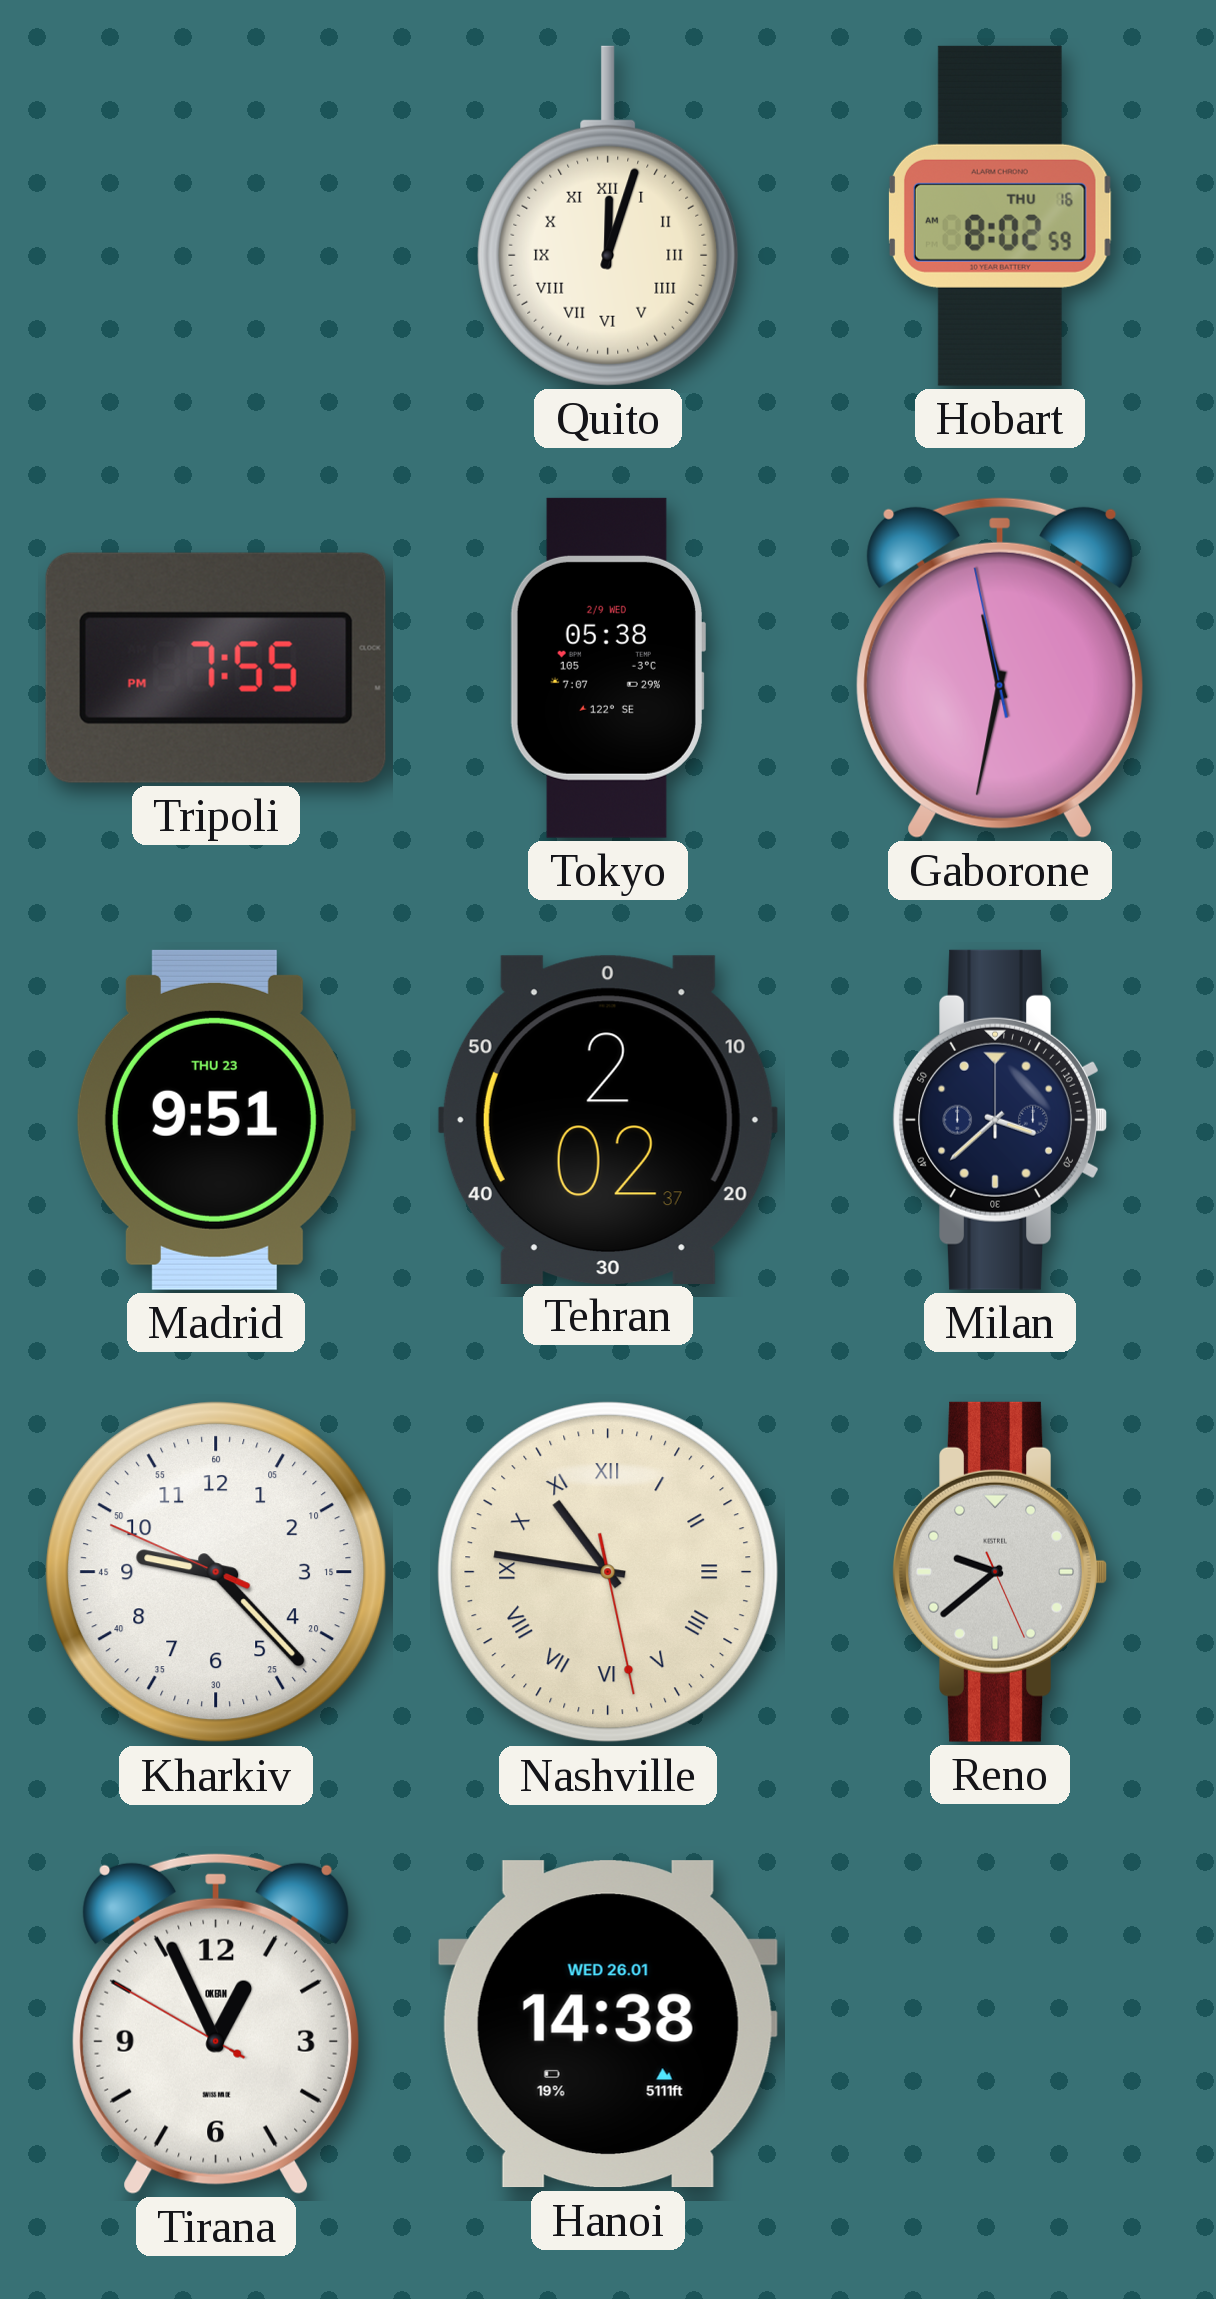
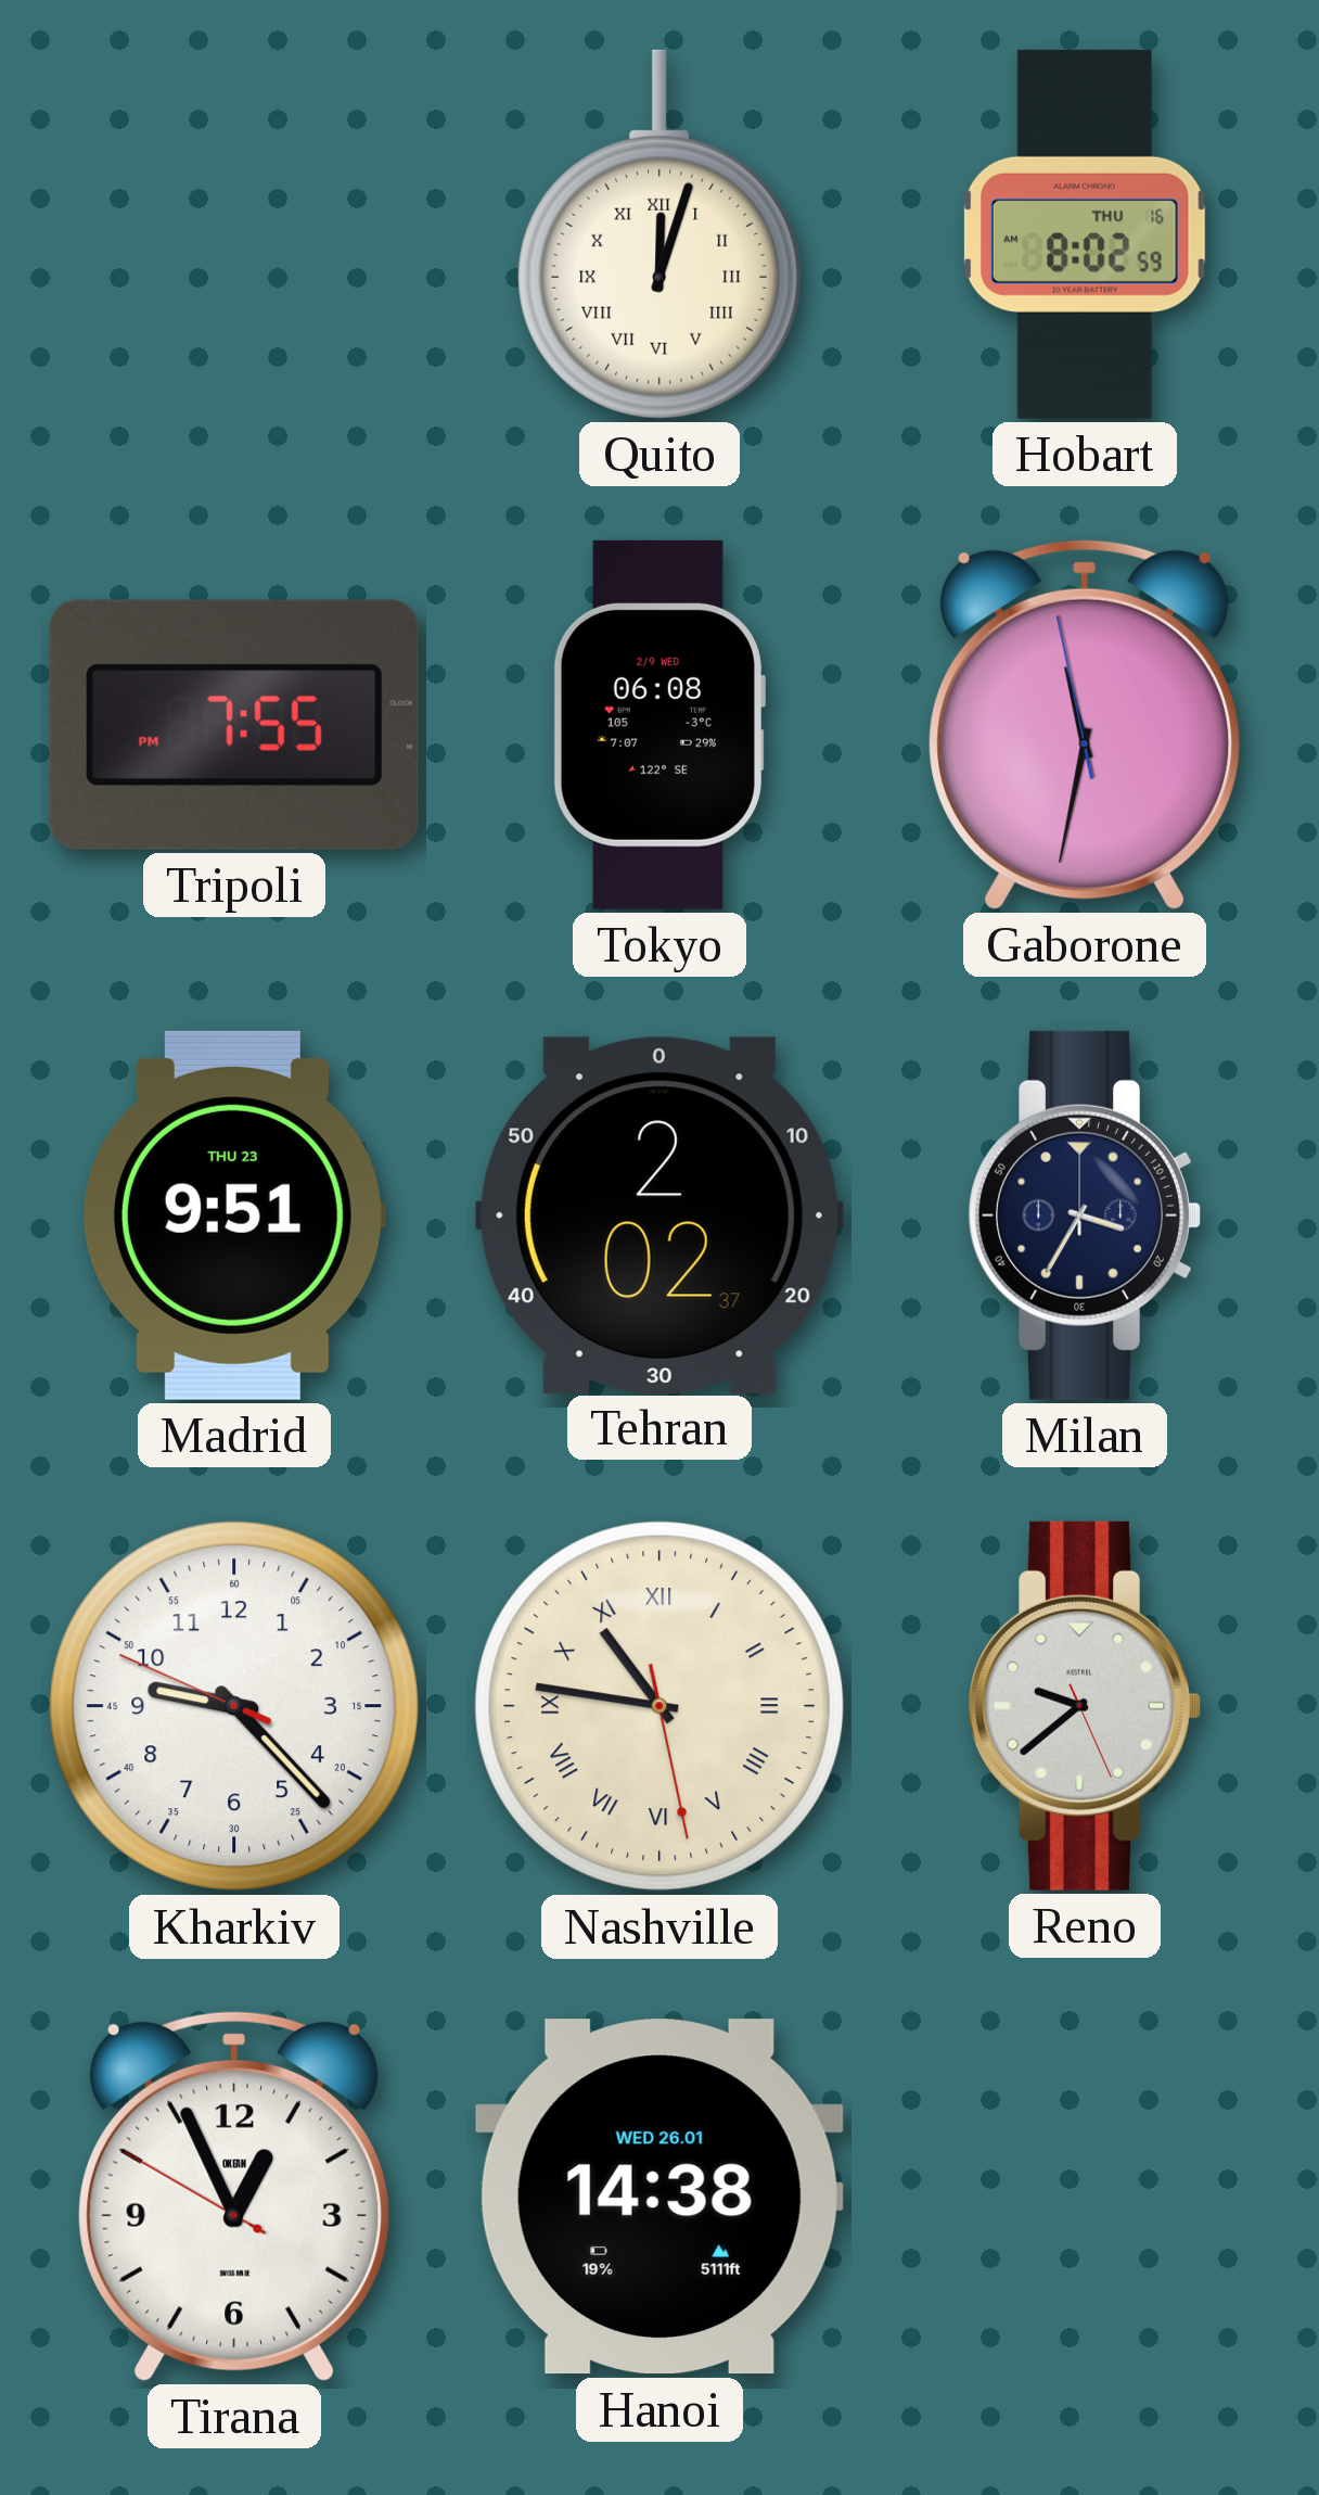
Tokyo: 05:38 -> 06:08
Milan: 3:38 -> 3:35
